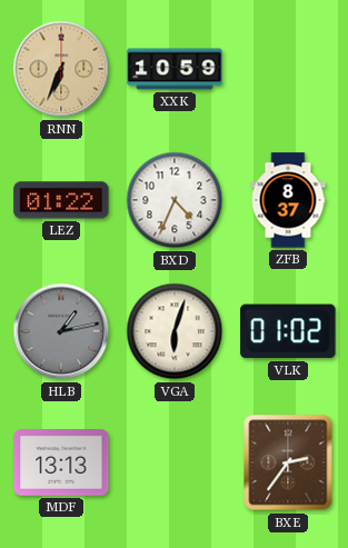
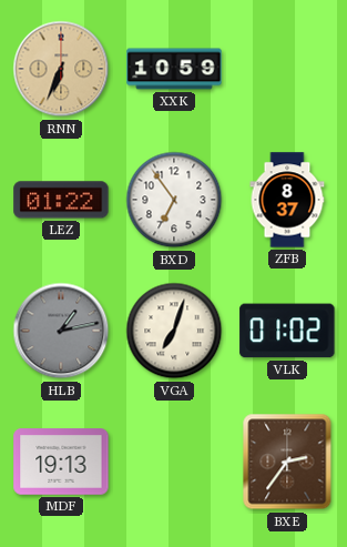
BXD: 4:34 -> 6:54
VGA: 6:03 -> 7:03
MDF: 13:13 -> 19:13
